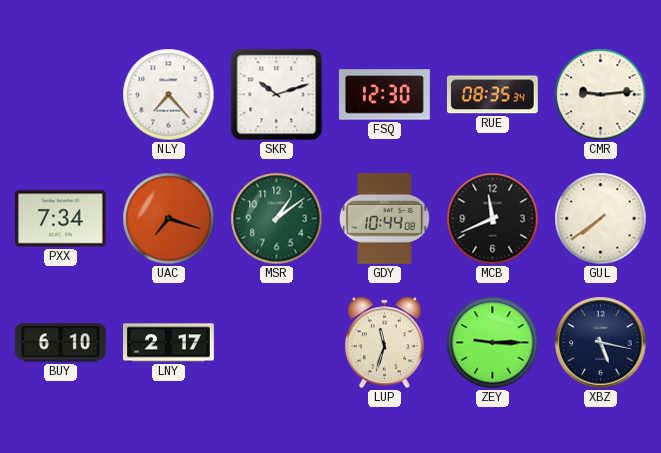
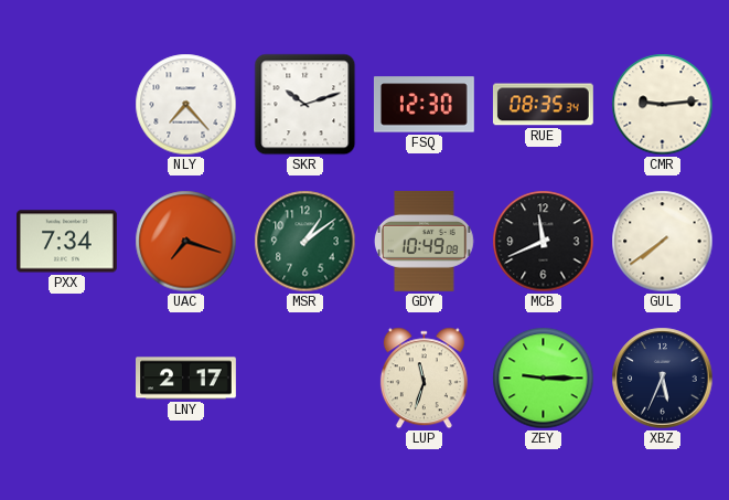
GDY: 10:44 -> 10:49
BUY: 6:10 -> none
XBZ: 5:17 -> 5:34
